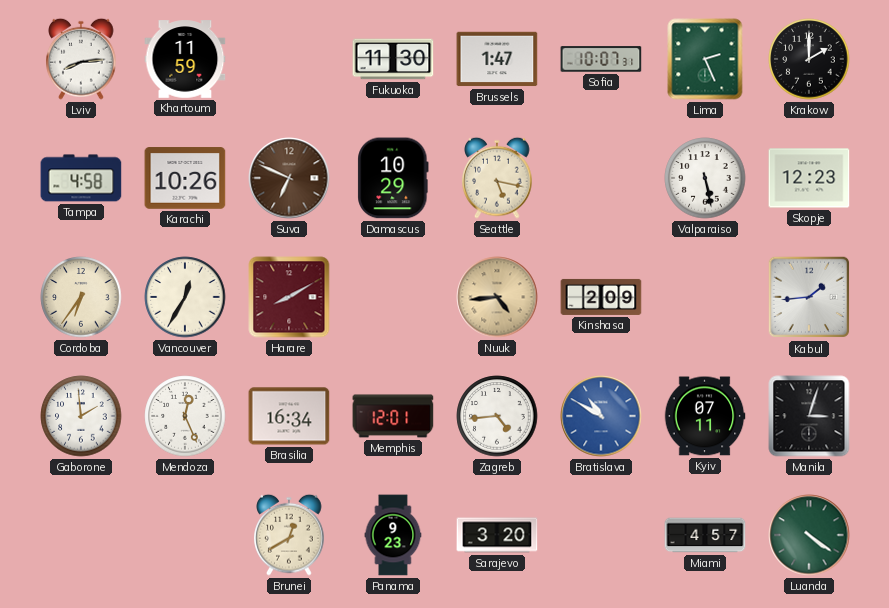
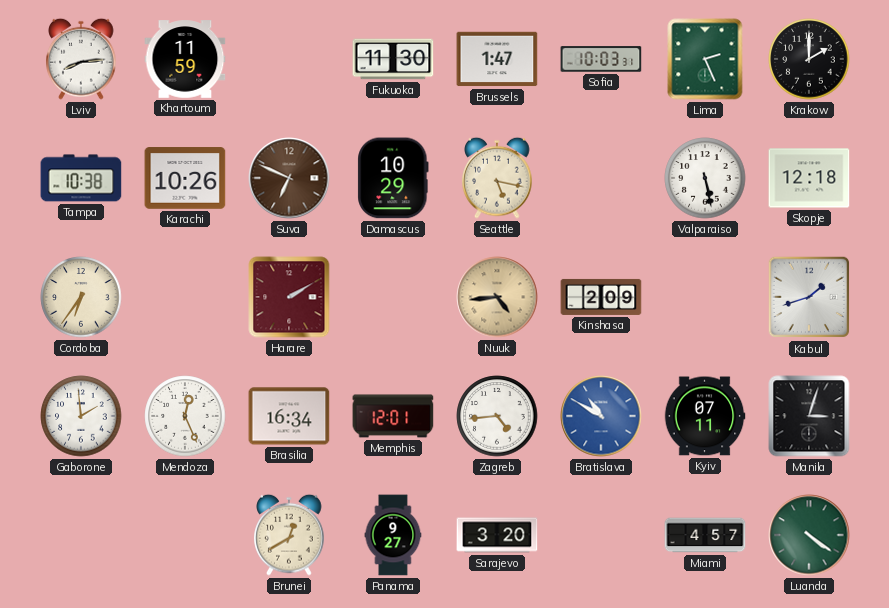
Sofia: 10:07 -> 10:03
Tampa: 4:58 -> 10:38
Skopje: 12:23 -> 12:18
Vancouver: 12:35 -> none
Harare: 8:10 -> 2:10
Kabul: 1:44 -> 1:42
Panama: 9:23 -> 9:27
